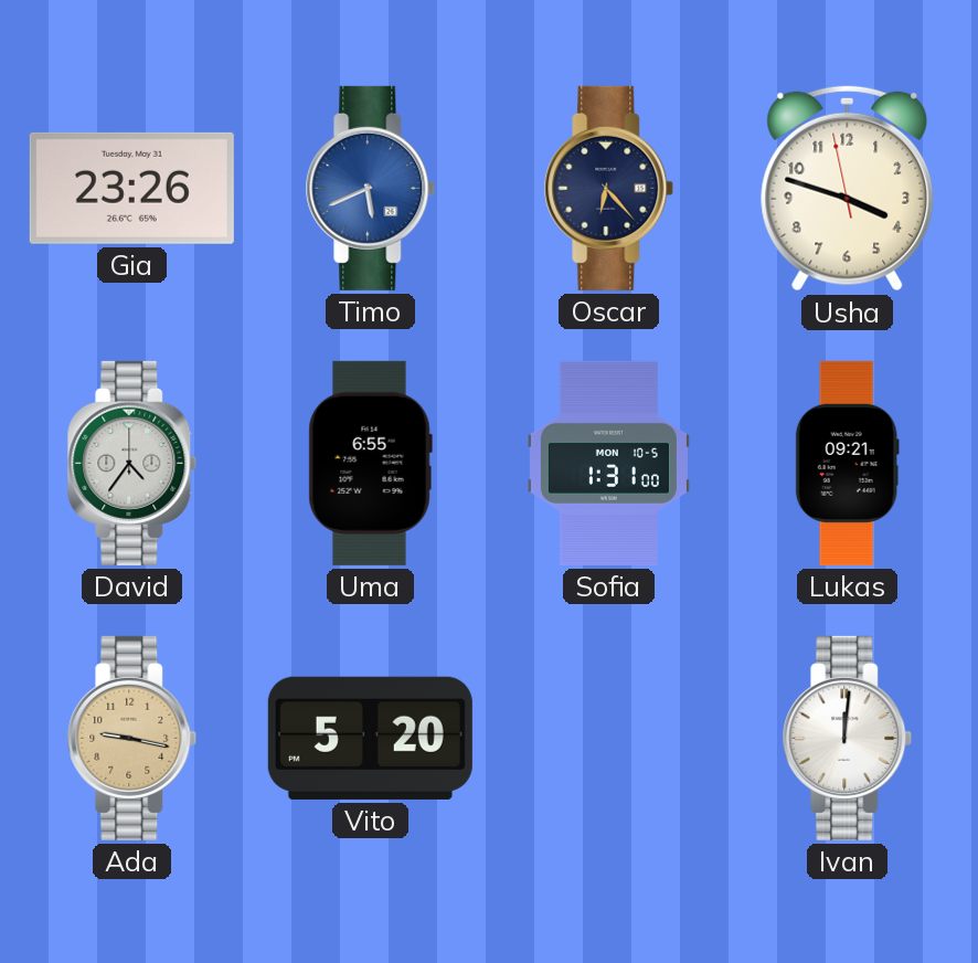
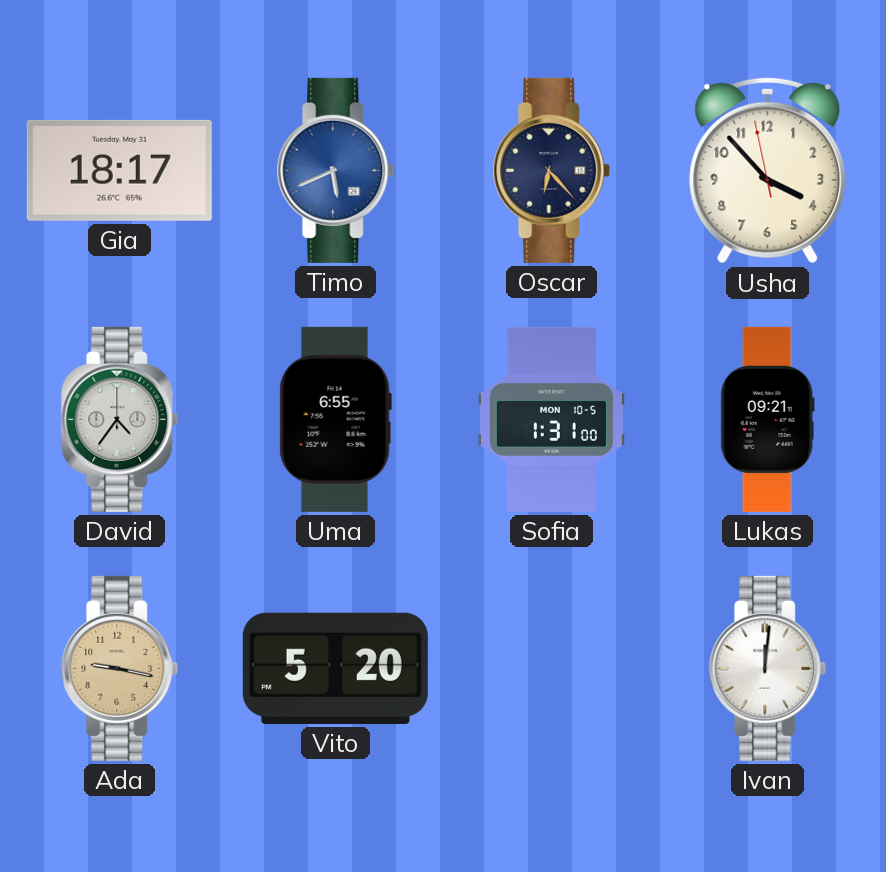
Gia: 23:26 -> 18:17
Usha: 3:47 -> 3:52
